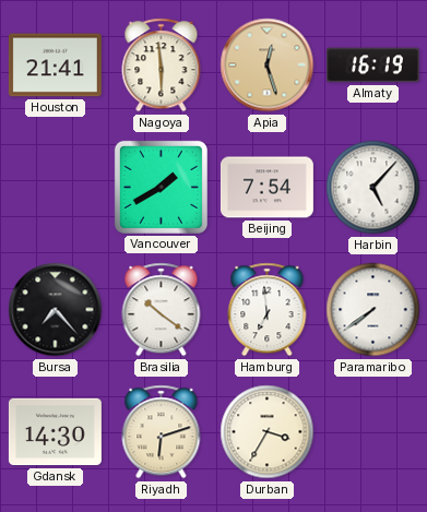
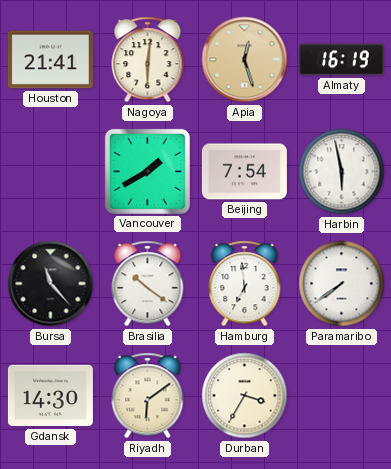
Nagoya: 5:59 -> 6:01
Harbin: 5:07 -> 5:58
Bursa: 7:23 -> 11:23
Riyadh: 6:12 -> 6:09
